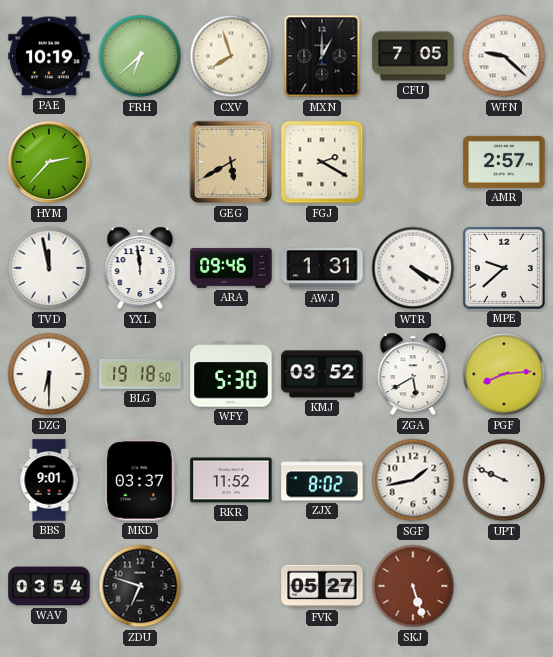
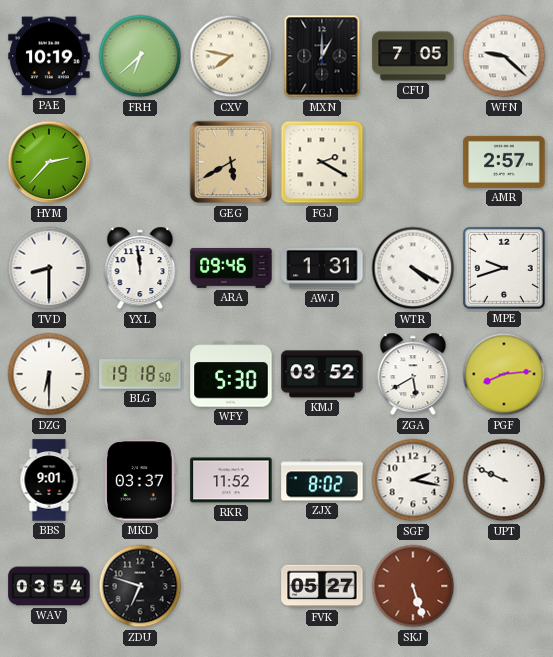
CXV: 7:57 -> 7:47
TVD: 11:58 -> 8:30
MPE: 9:38 -> 9:42
SGF: 1:43 -> 2:17
